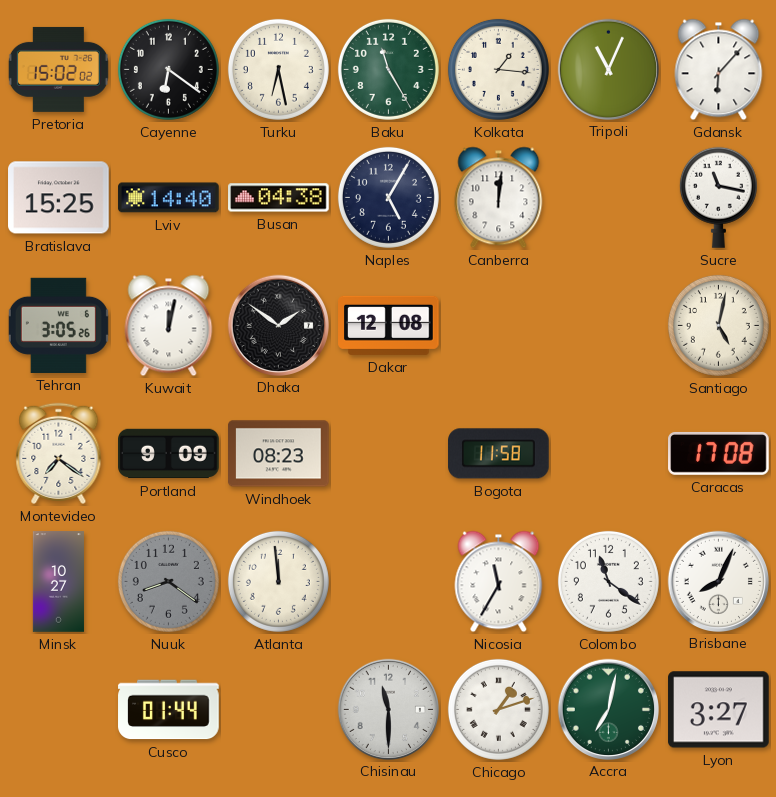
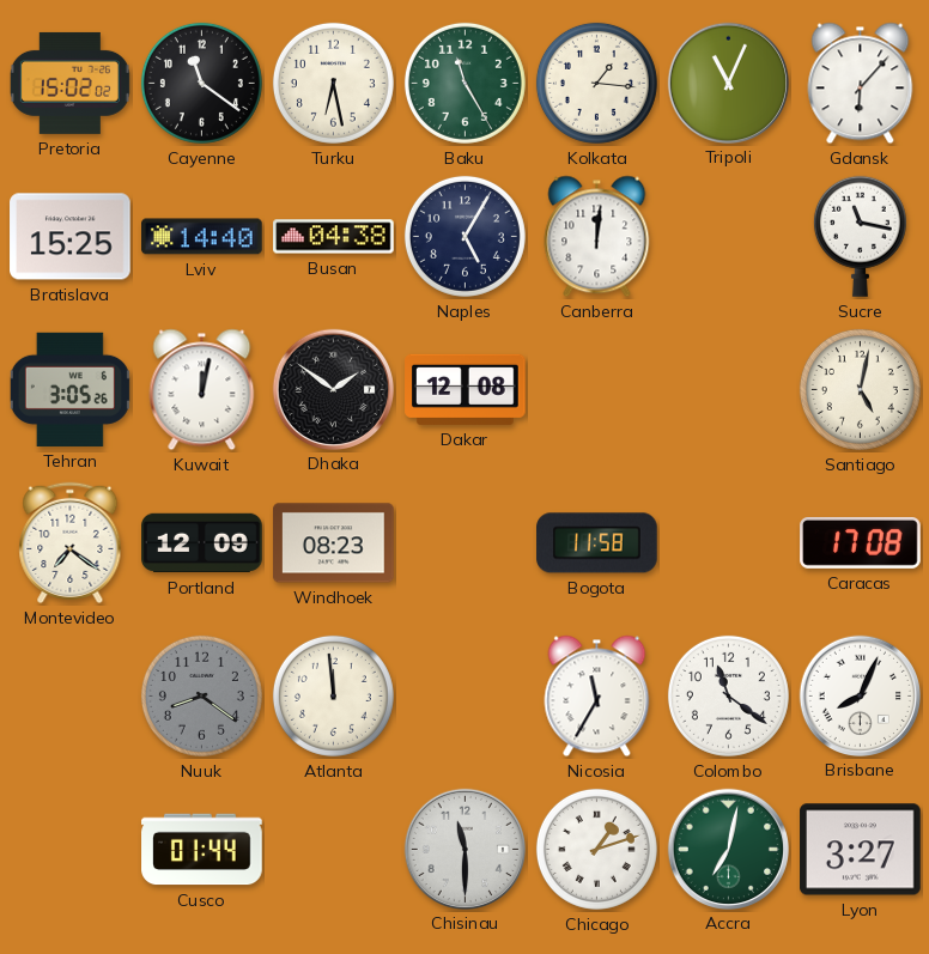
Cayenne: 6:21 -> 11:21
Portland: 9:09 -> 12:09
Minsk: 10:27 -> none
